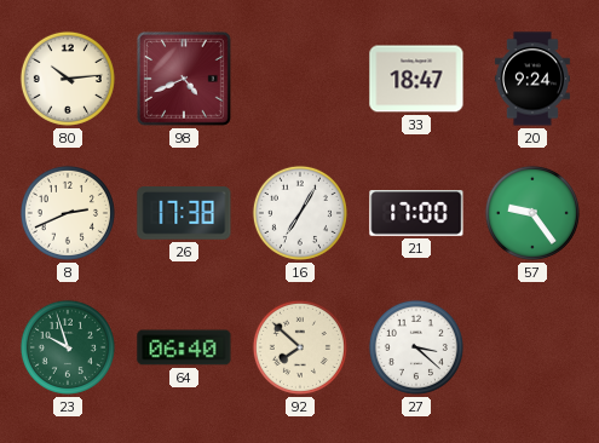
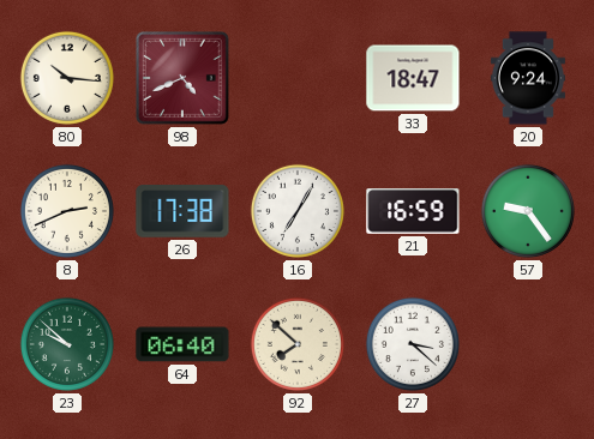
80: 10:14 -> 10:16
21: 17:00 -> 16:59
23: 9:57 -> 9:52
